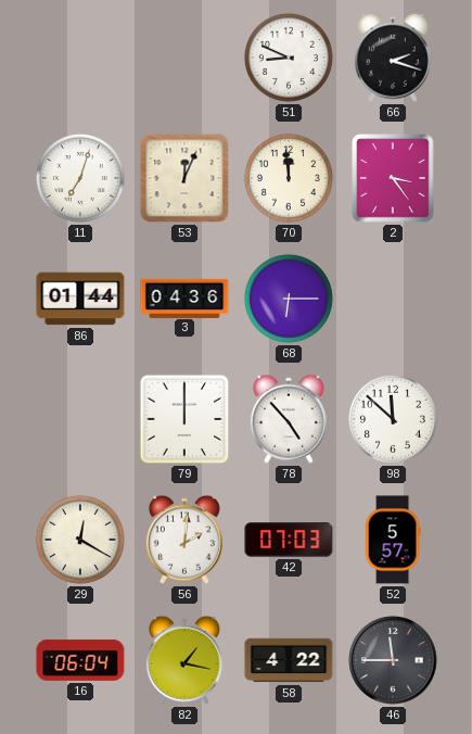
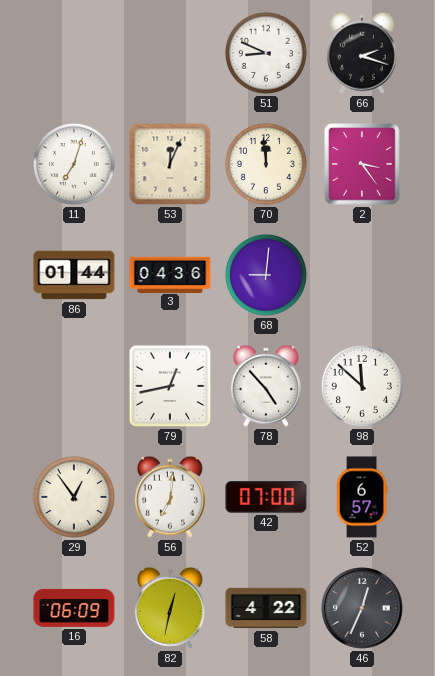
68: 6:15 -> 9:01
79: 12:00 -> 12:43
29: 12:20 -> 12:54
56: 2:01 -> 7:01
42: 07:03 -> 07:00
52: 5:57 -> 6:57
16: 06:04 -> 06:09
82: 1:17 -> 12:32
46: 11:45 -> 12:34
